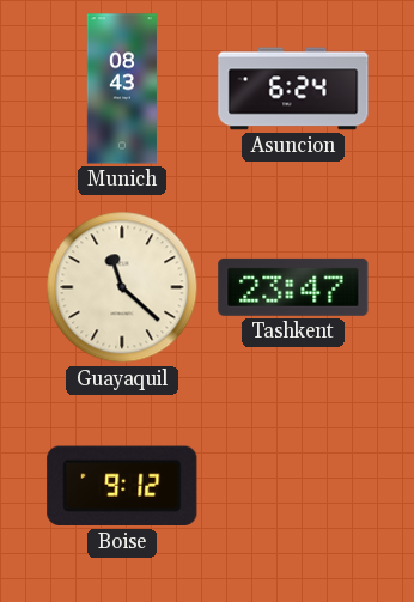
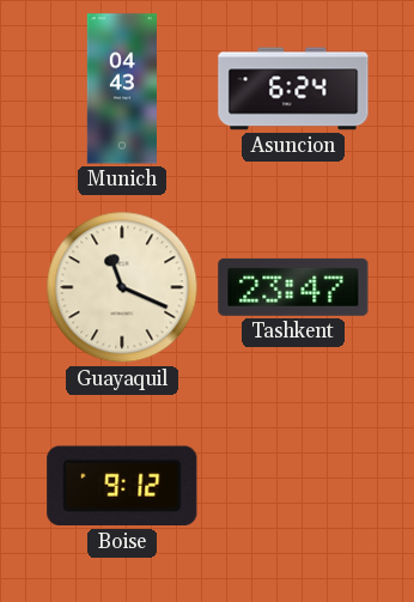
Munich: 08:43 -> 04:43
Guayaquil: 11:22 -> 11:19
